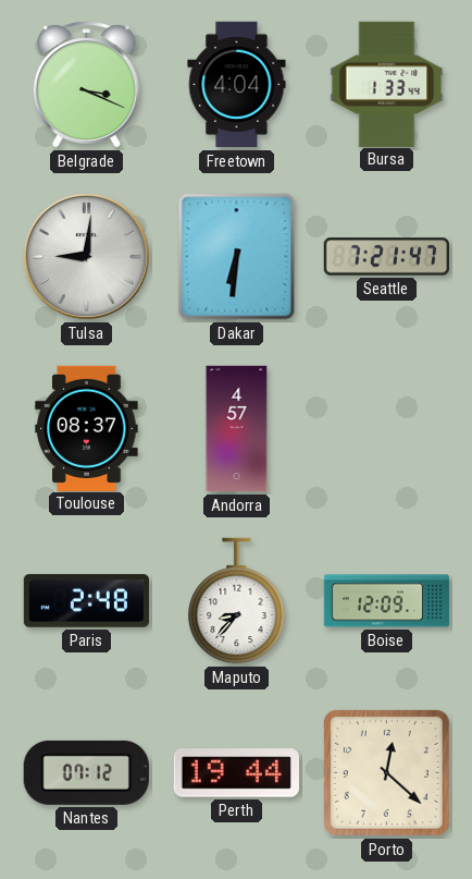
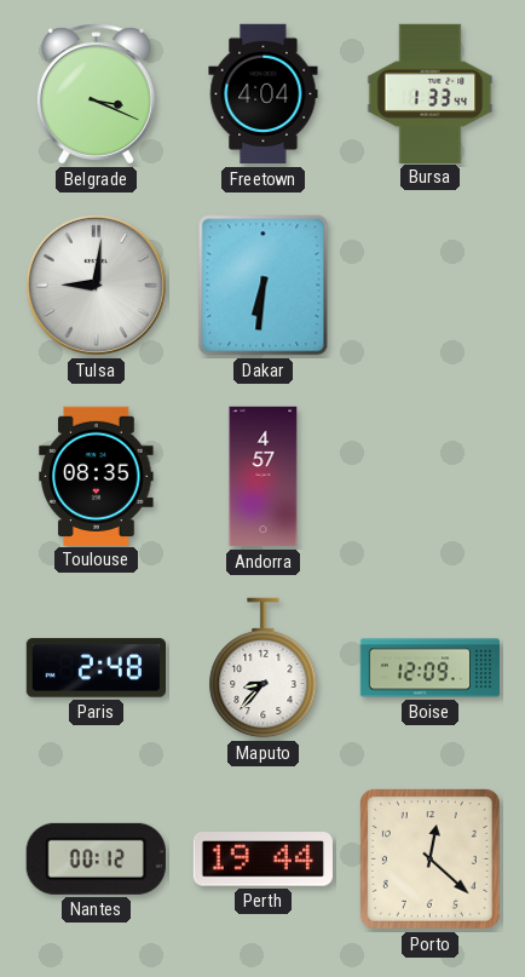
Seattle: 7:21 -> none
Toulouse: 08:37 -> 08:35
Nantes: 07:12 -> 00:12
